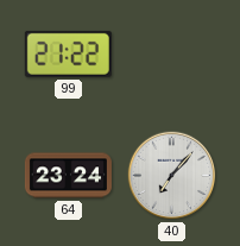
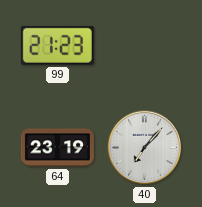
99: 21:22 -> 21:23
64: 23:24 -> 23:19
